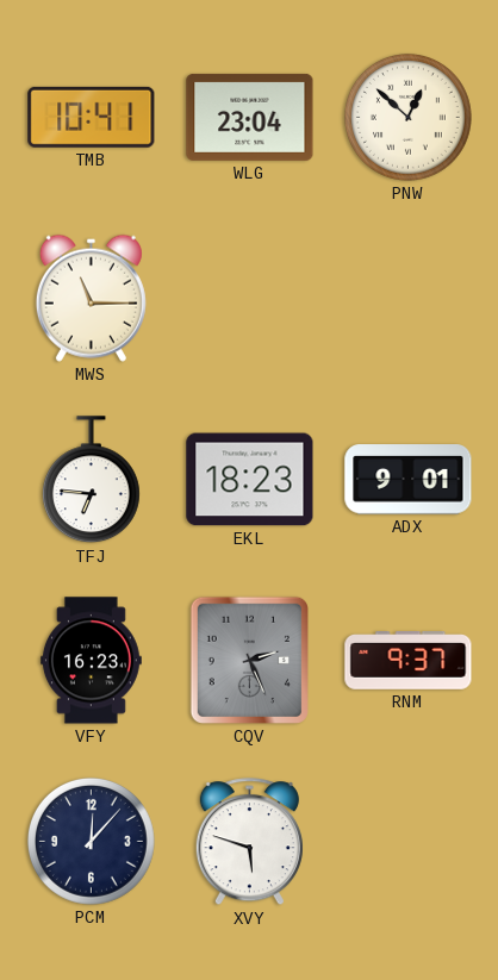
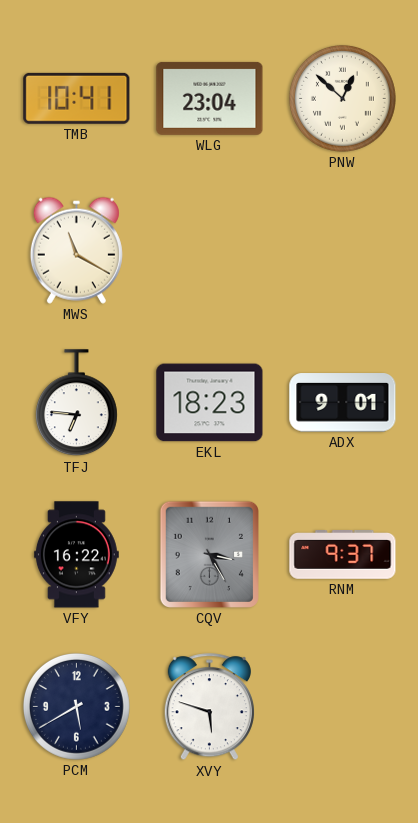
MWS: 11:15 -> 11:20
VFY: 16:23 -> 16:22
CQV: 2:26 -> 3:25
PCM: 12:07 -> 5:40
